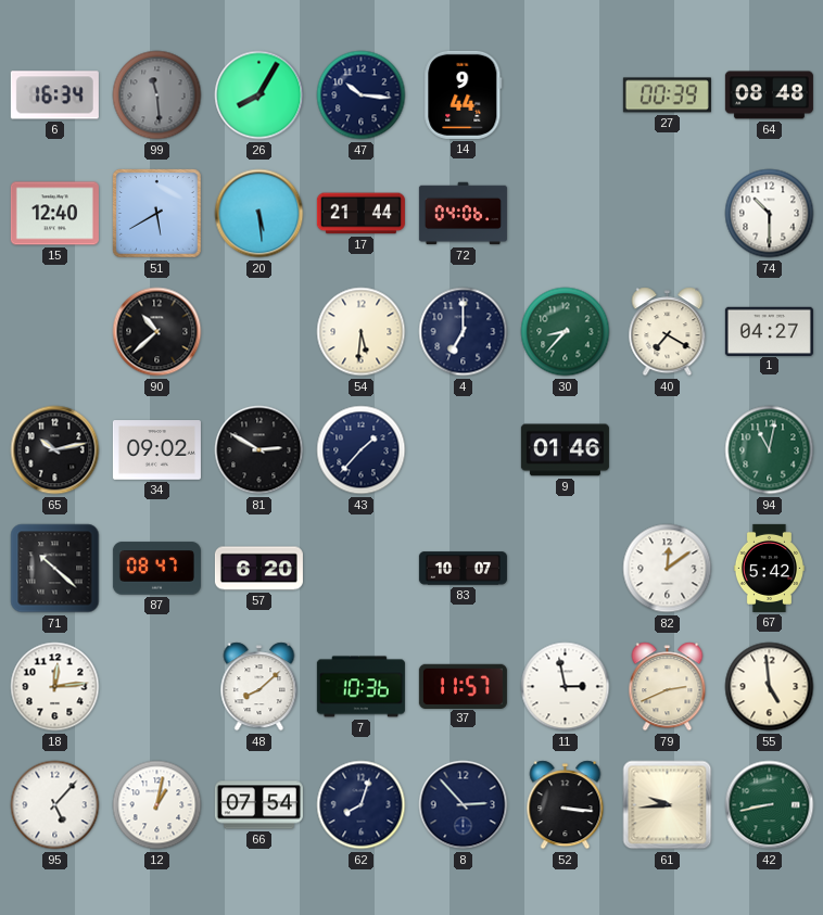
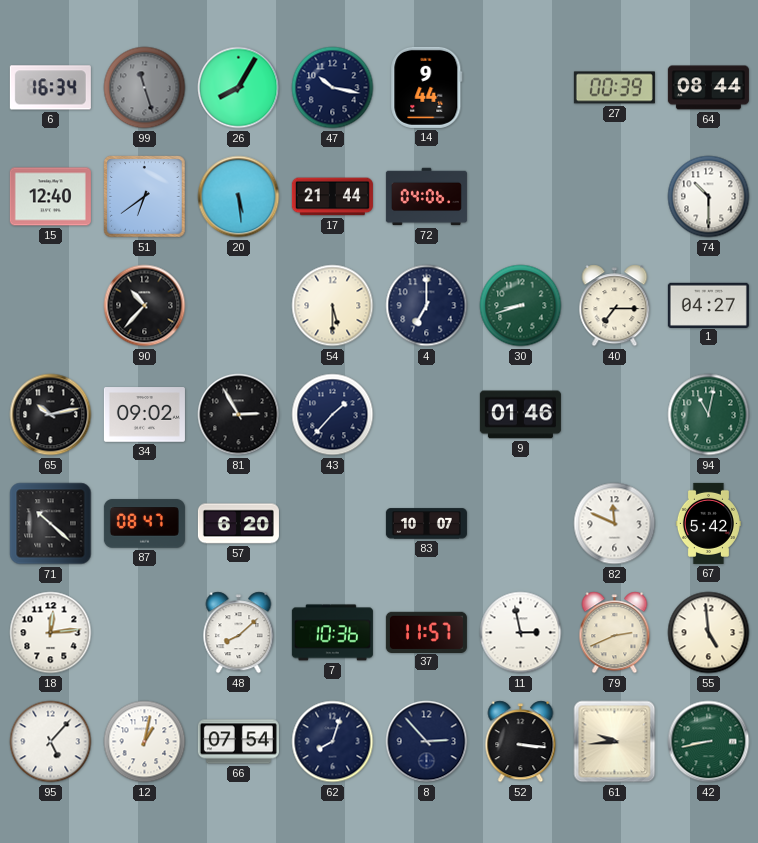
99: 11:29 -> 11:27
47: 10:16 -> 10:17
64: 08:48 -> 08:44
51: 5:40 -> 6:39
90: 10:38 -> 10:37
54: 5:31 -> 5:30
30: 8:37 -> 8:42
40: 7:20 -> 7:15
81: 2:50 -> 2:55
82: 12:09 -> 11:49
